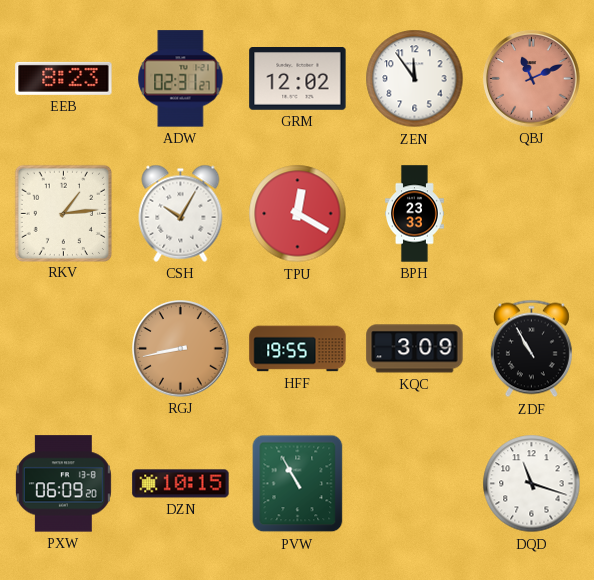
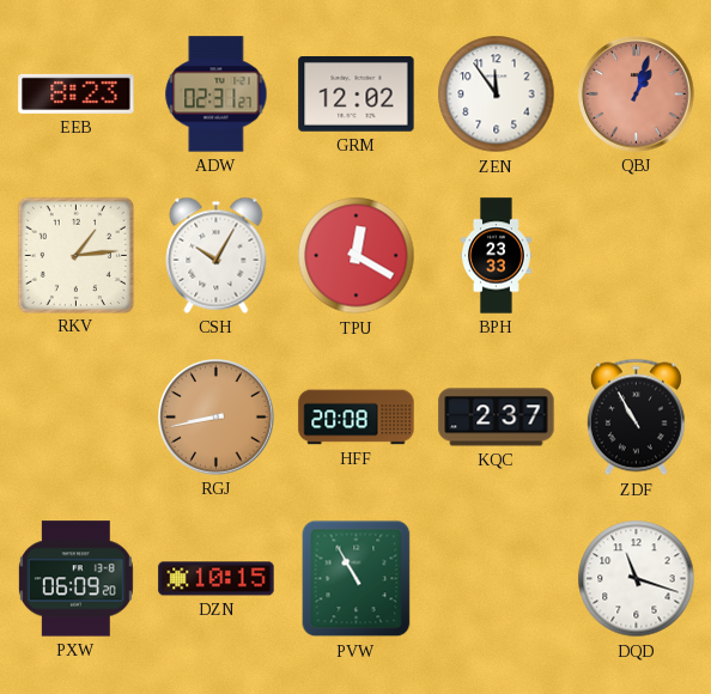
QBJ: 11:11 -> 1:03
HFF: 19:55 -> 20:08
KQC: 3:09 -> 2:37
